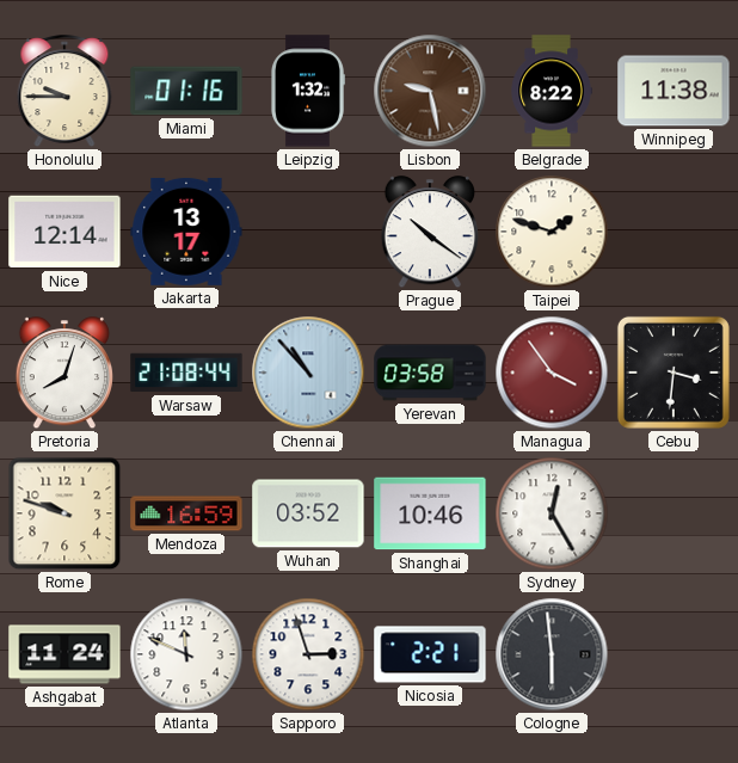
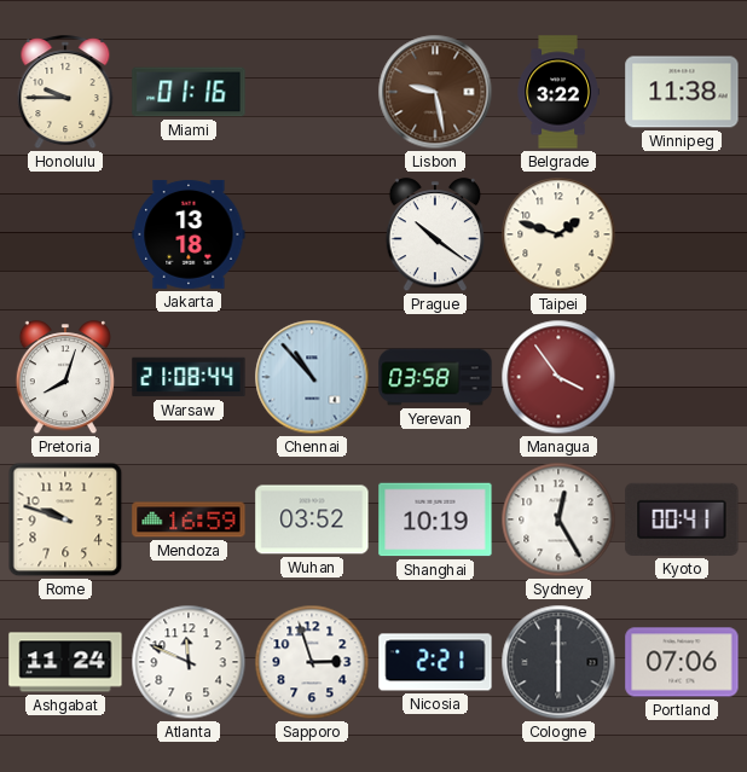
Leipzig: 1:32 -> none
Belgrade: 8:22 -> 3:22
Nice: 12:14 -> none
Jakarta: 13:17 -> 13:18
Cebu: 3:31 -> none
Shanghai: 10:46 -> 10:19
Kyoto: none -> 00:41
Cologne: 5:59 -> 6:00
Portland: none -> 07:06
